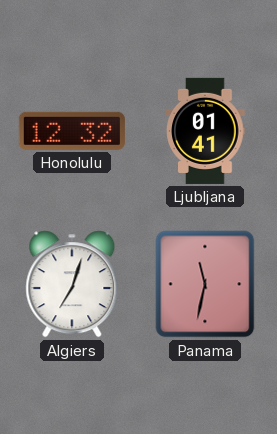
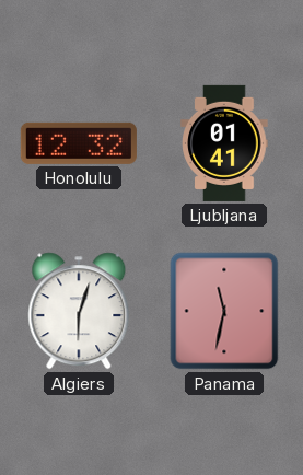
Algiers: 7:03 -> 6:03
